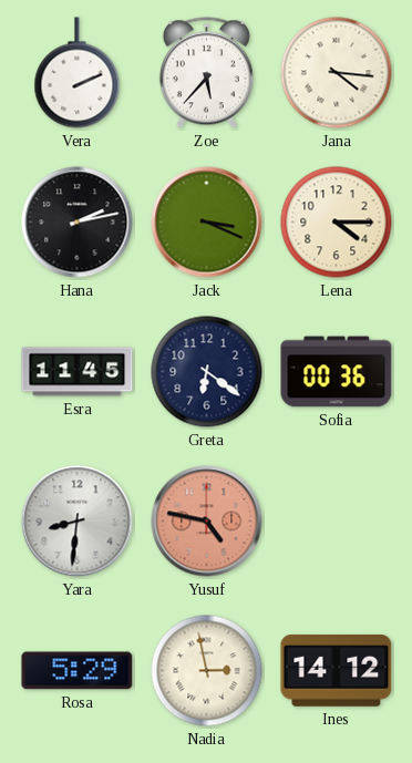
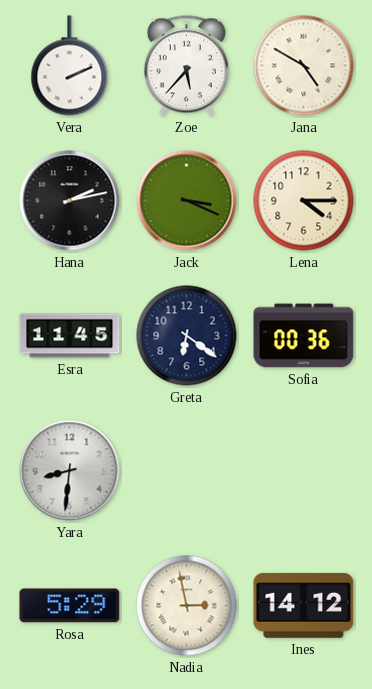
Jana: 4:16 -> 4:50
Yusuf: 4:47 -> none
